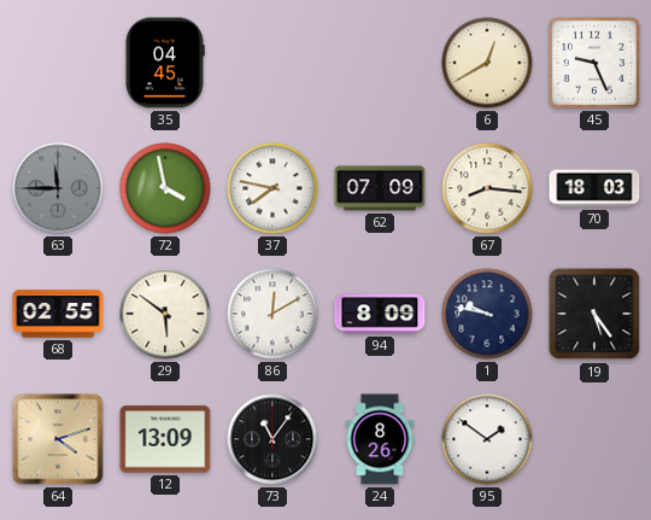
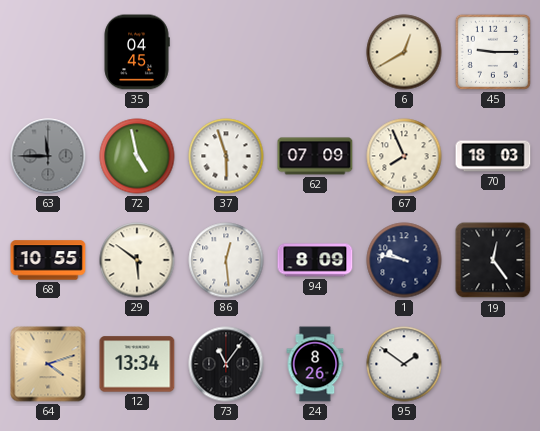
45: 9:26 -> 9:15
72: 3:58 -> 4:58
37: 7:47 -> 5:57
67: 8:16 -> 7:56
68: 02:55 -> 10:55
86: 12:10 -> 12:29
19: 5:24 -> 12:24
12: 13:09 -> 13:34
